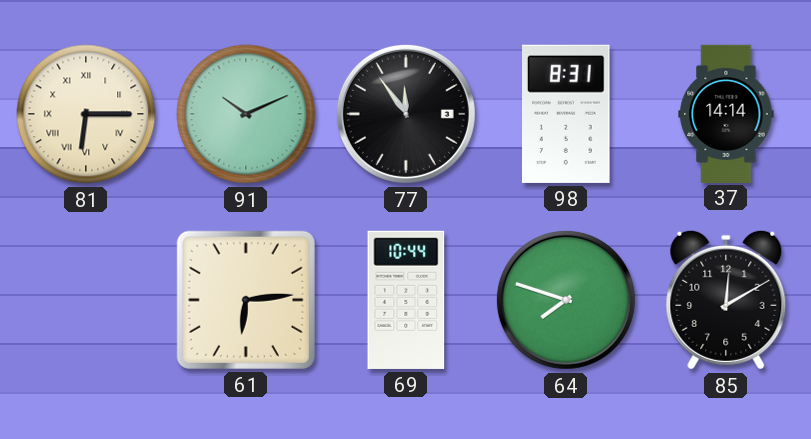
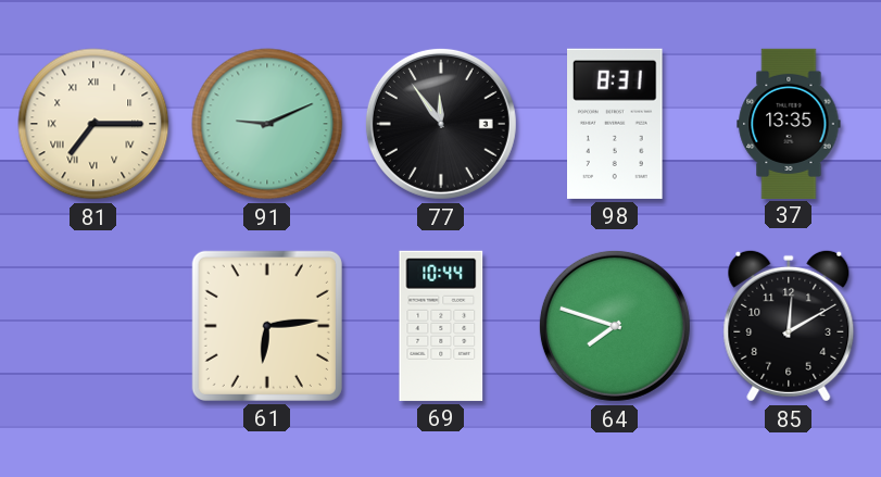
81: 6:15 -> 7:15
91: 10:11 -> 9:11
37: 14:14 -> 13:35
